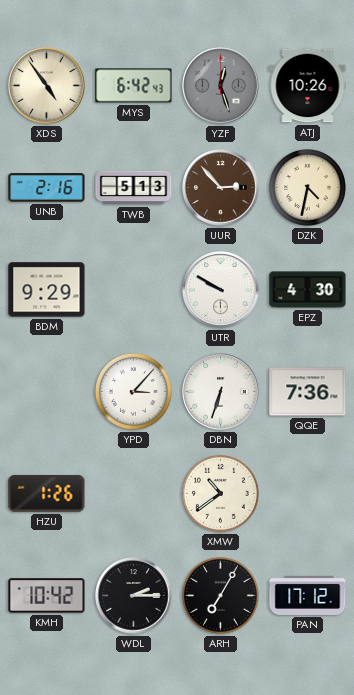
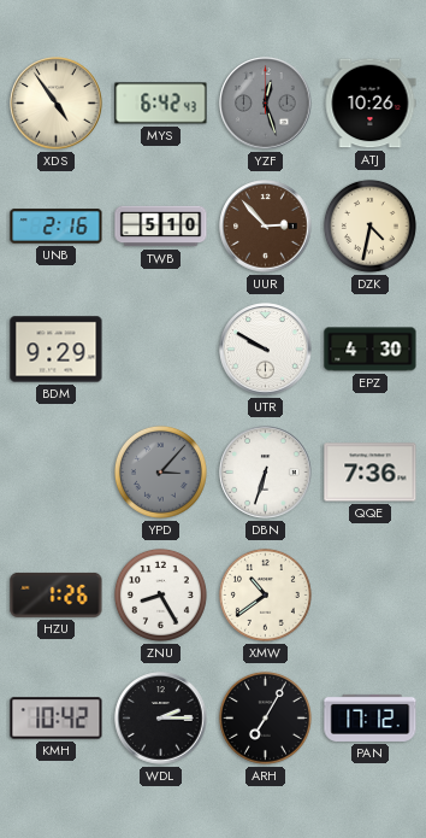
TWB: 5:13 -> 5:10
YPD dial: white -> grey
ZNU: none -> 8:25
